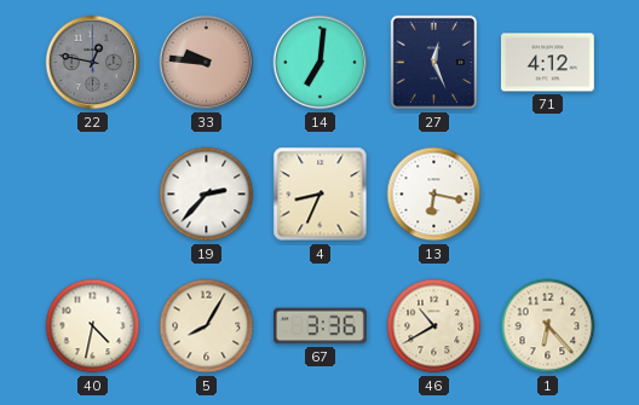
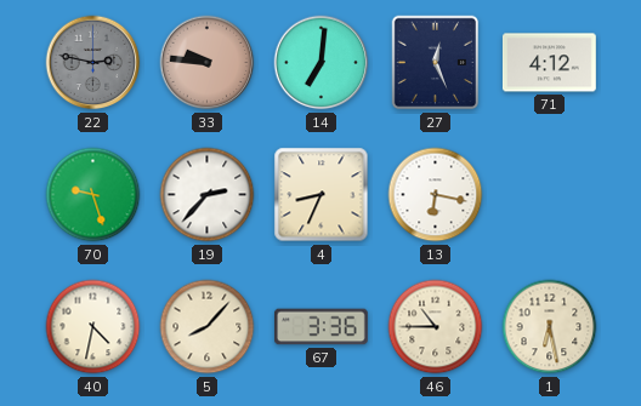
22: 12:47 -> 2:47
70: none -> 9:27
5: 8:05 -> 8:07
46: 10:40 -> 10:45
1: 6:23 -> 6:28
